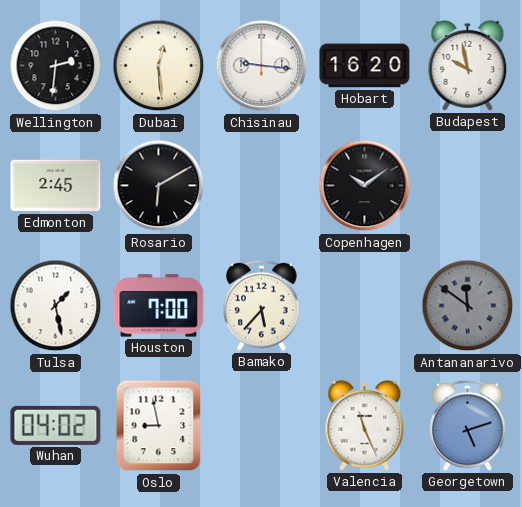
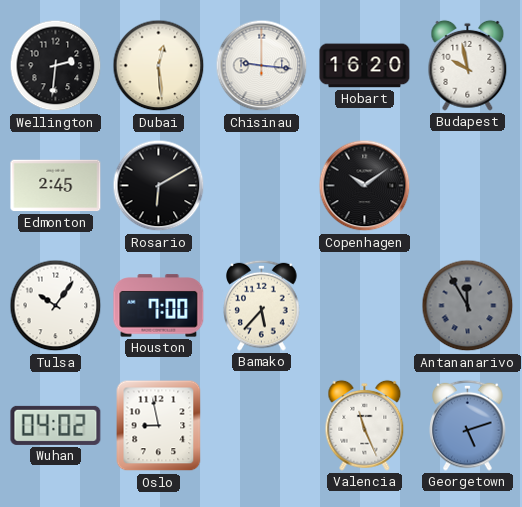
Tulsa: 1:28 -> 10:06
Antananarivo: 11:51 -> 11:55
